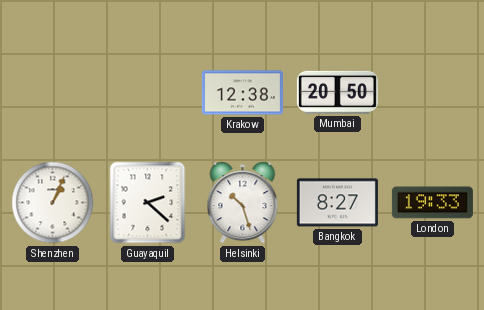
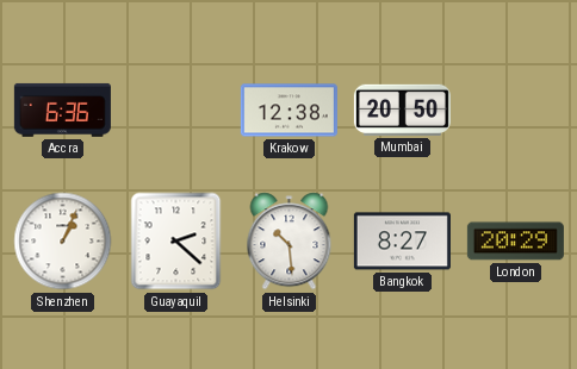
Accra: none -> 6:36
Helsinki: 10:27 -> 10:29
London: 19:33 -> 20:29
